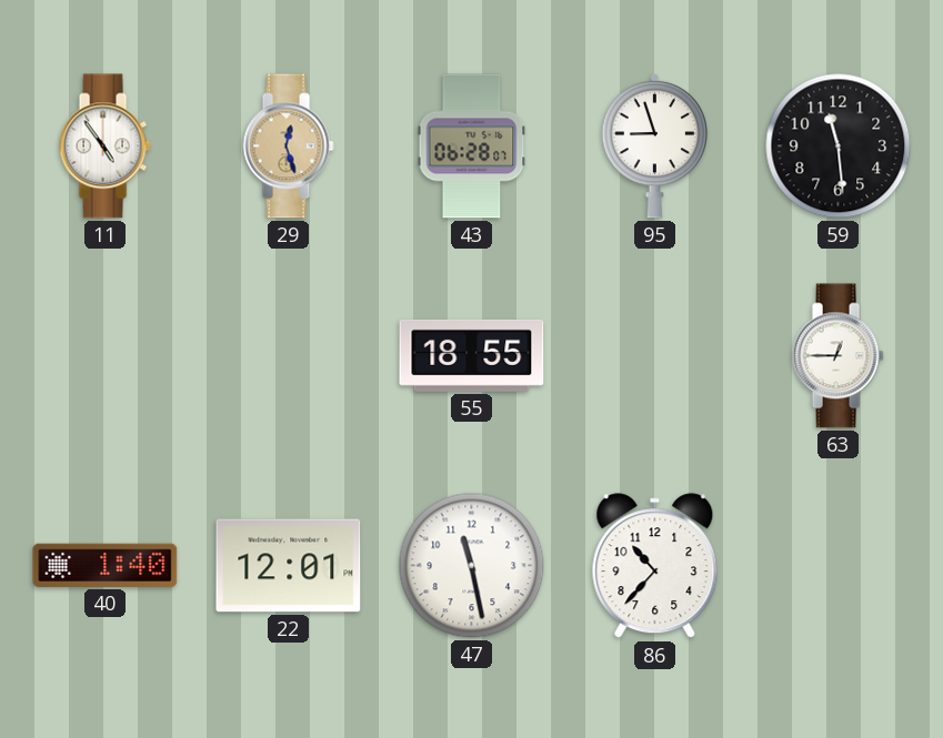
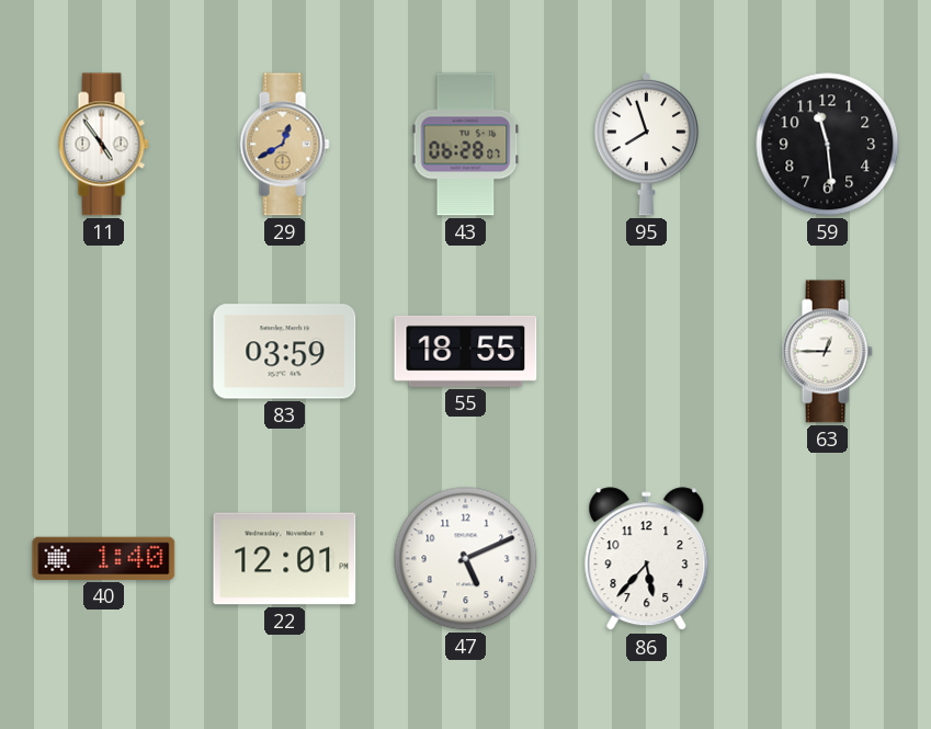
29: 12:27 -> 12:40
95: 8:57 -> 7:57
83: none -> 03:59
47: 11:28 -> 5:11
86: 10:37 -> 5:37
